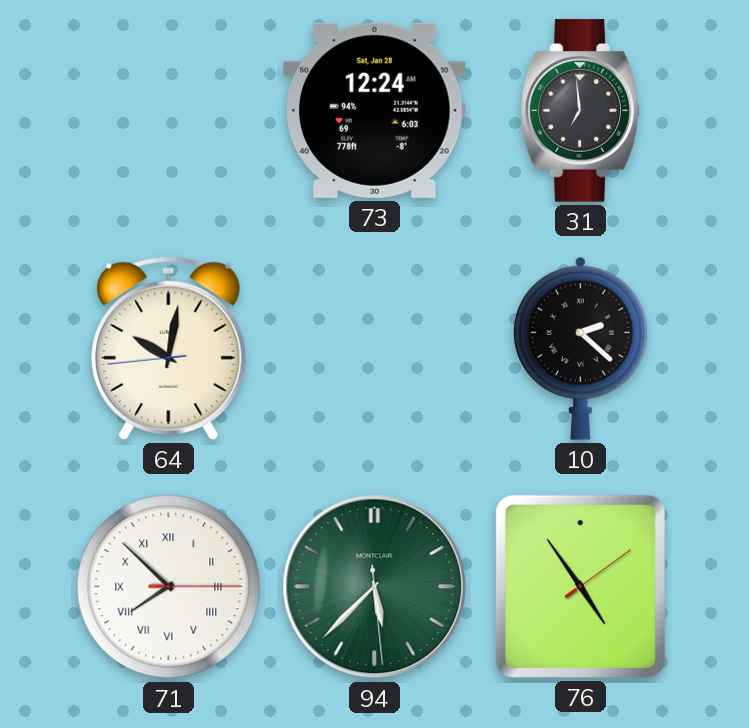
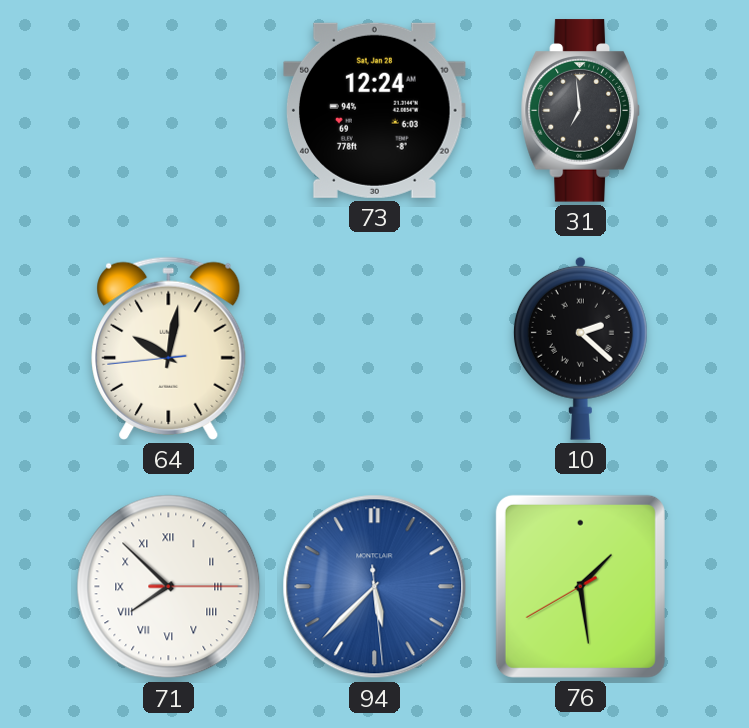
94 dial: green -> blue
76: 4:54 -> 1:28
